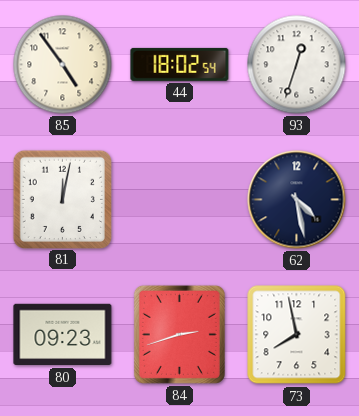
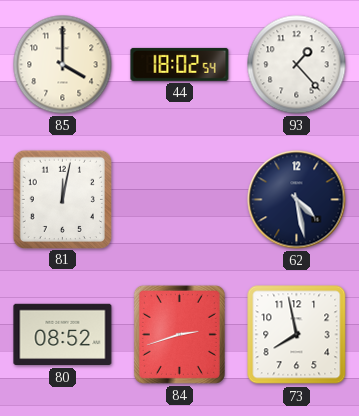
85: 4:54 -> 4:00
93: 12:33 -> 1:23
80: 09:23 -> 08:52
